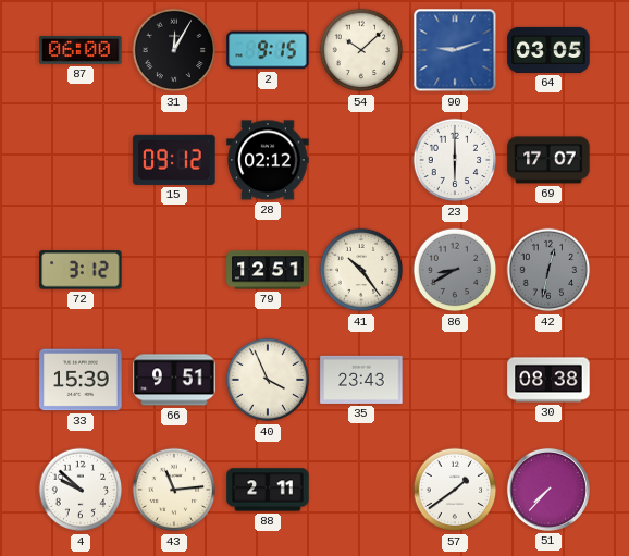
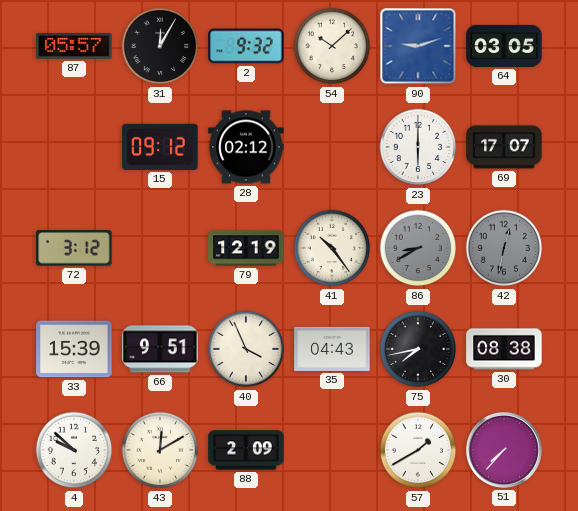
87: 06:00 -> 05:57
2: 9:15 -> 9:32
79: 12:51 -> 12:19
35: 23:43 -> 04:43
75: none -> 7:43
43: 11:14 -> 12:10
88: 2:11 -> 2:09
57: 1:39 -> 1:40
